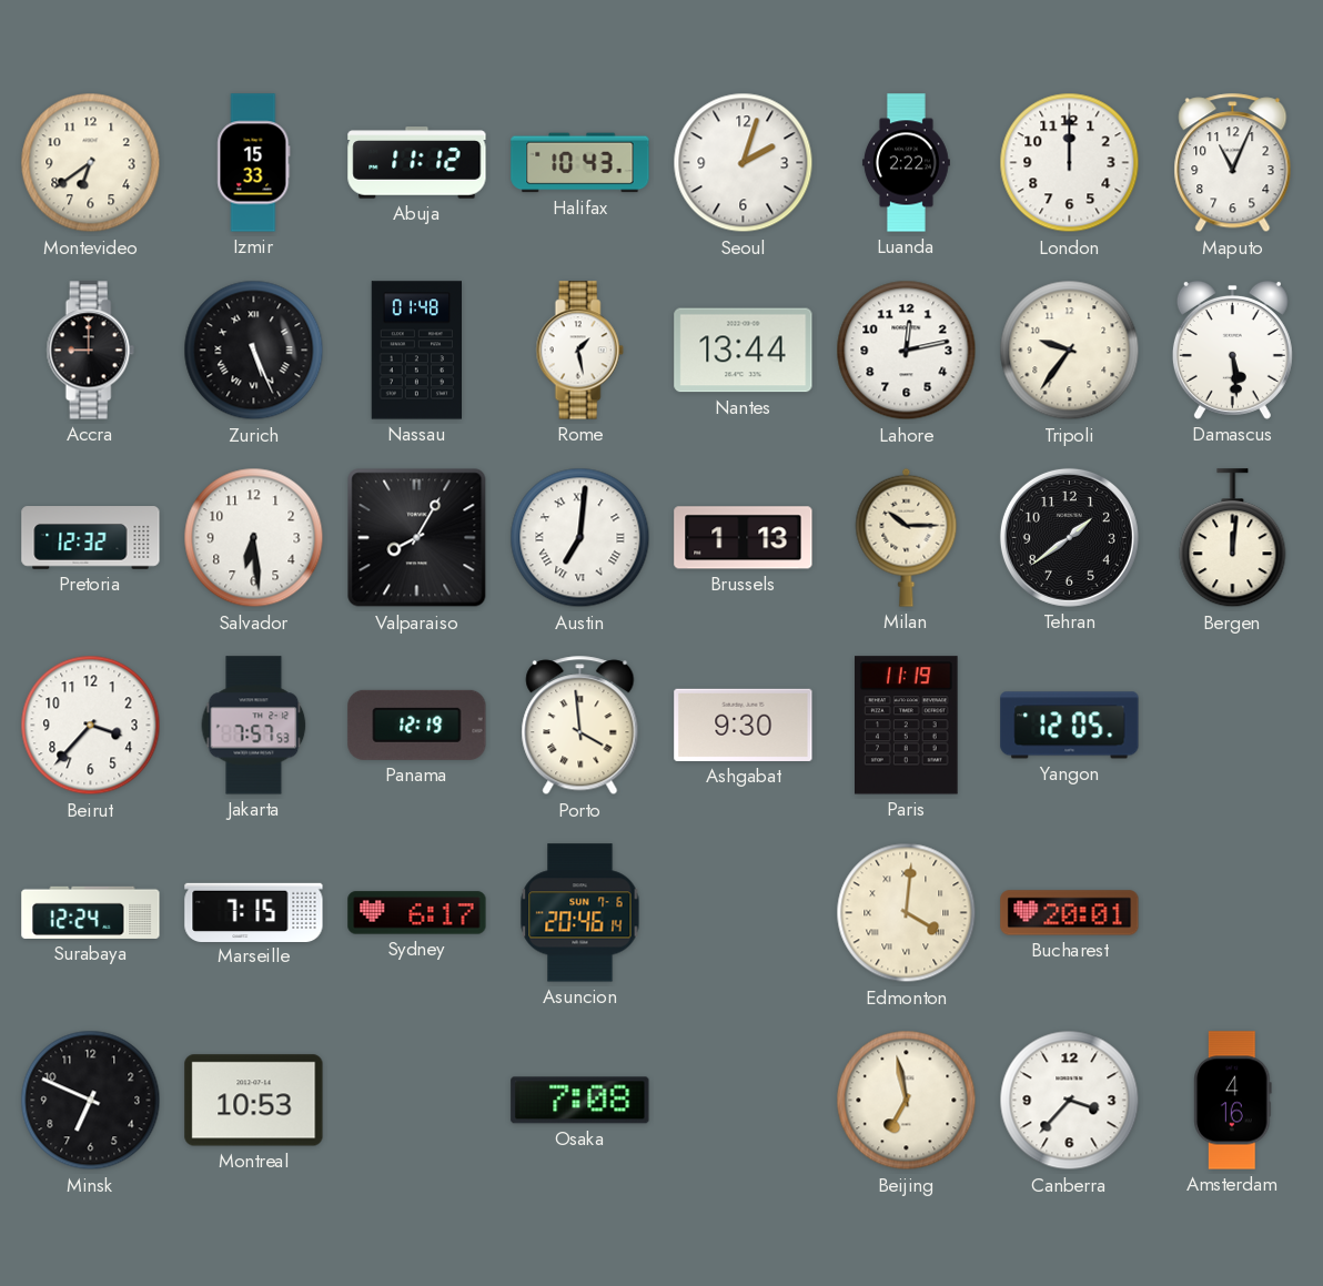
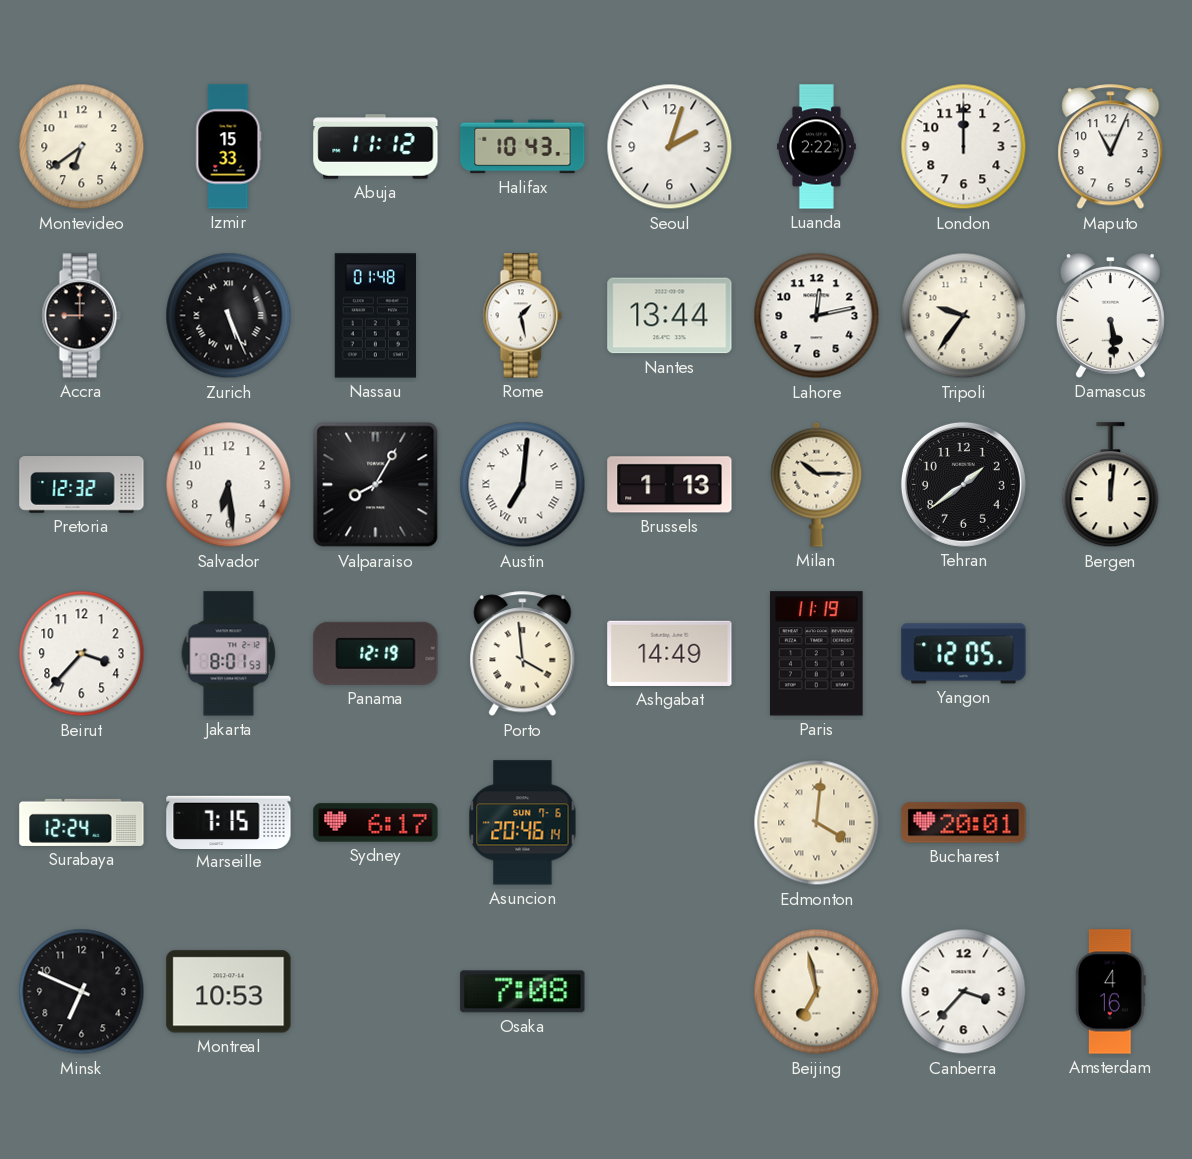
Jakarta: 7:57 -> 8:01
Ashgabat: 9:30 -> 14:49
